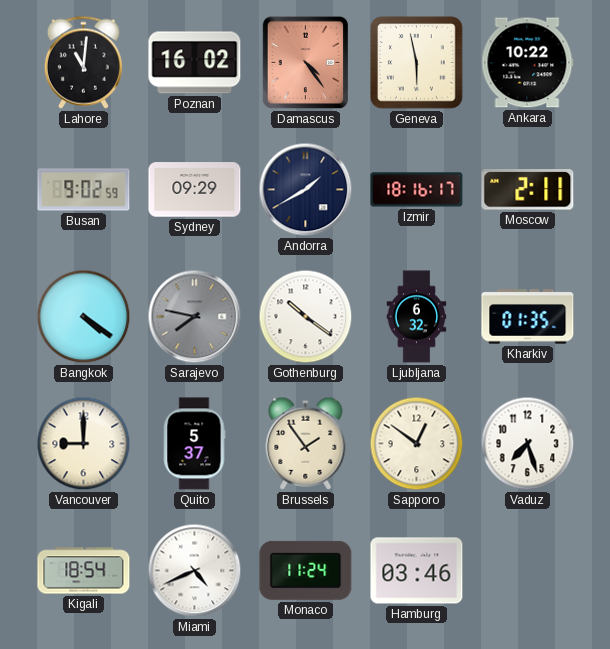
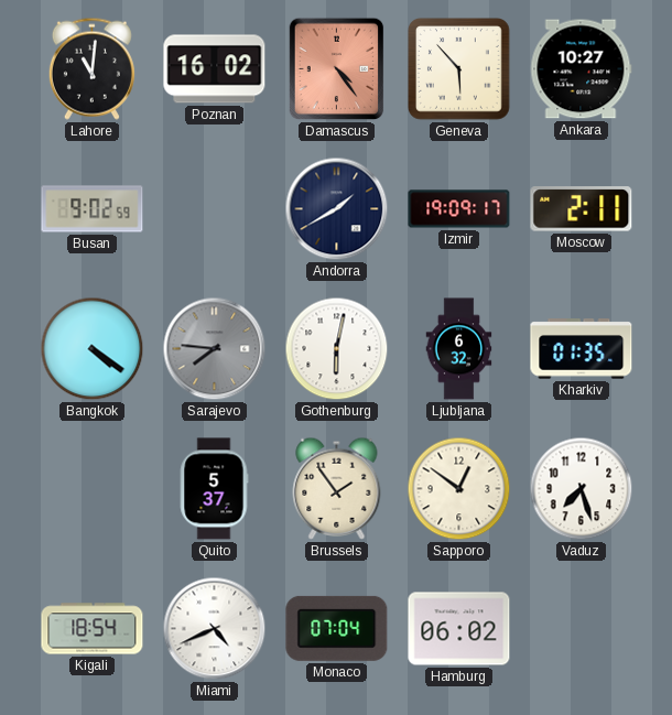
Geneva: 5:58 -> 5:53
Ankara: 10:22 -> 10:27
Sydney: 09:29 -> none
Izmir: 18:16 -> 19:09
Sarajevo: 7:47 -> 7:46
Gothenburg: 10:21 -> 6:02
Vancouver: 9:00 -> none
Monaco: 11:24 -> 07:04
Hamburg: 03:46 -> 06:02
